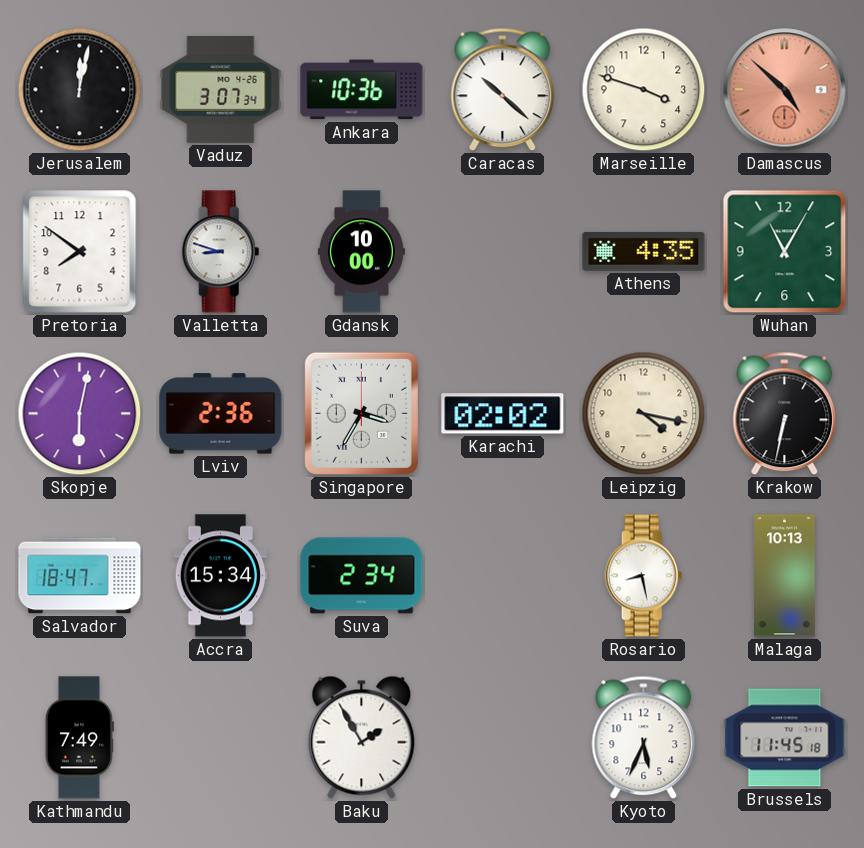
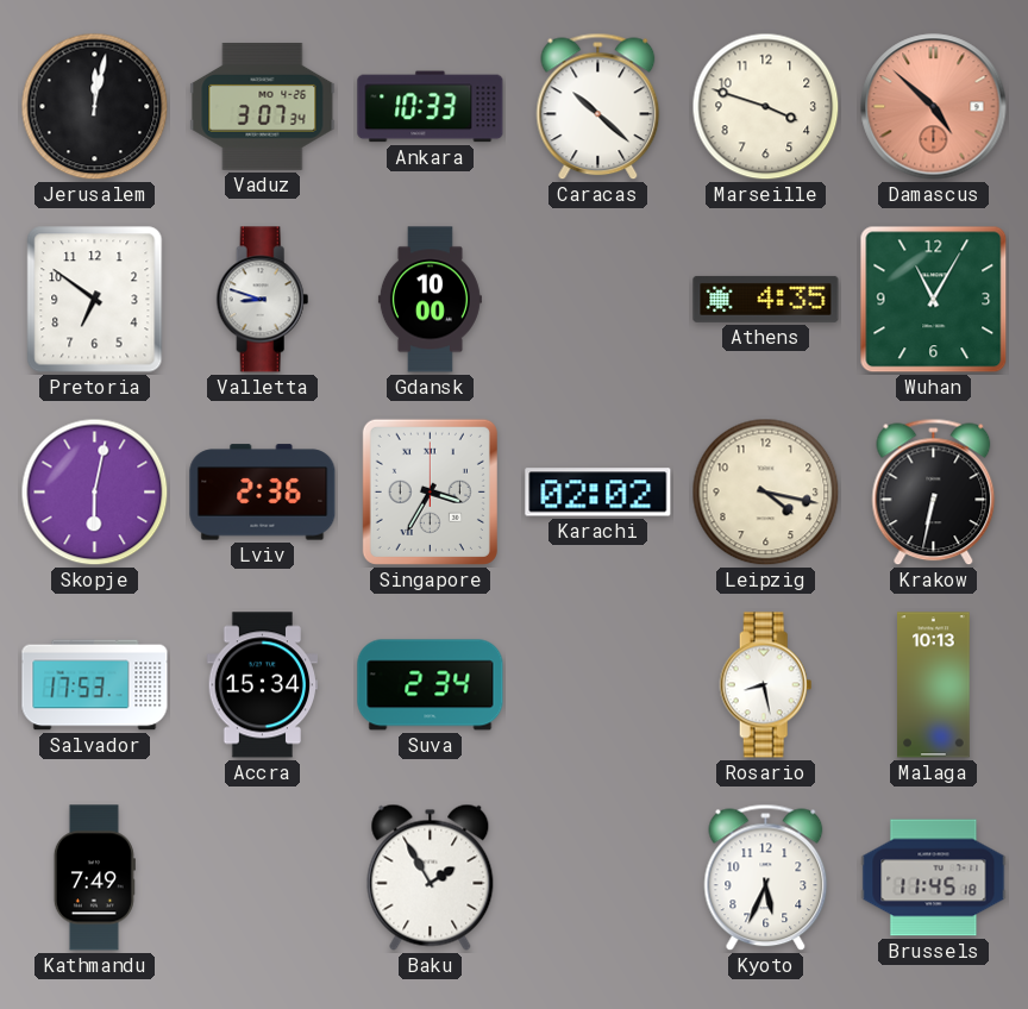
Ankara: 10:36 -> 10:33
Pretoria: 7:51 -> 6:51
Salvador: 18:47 -> 17:53
